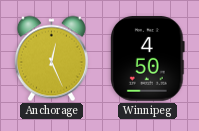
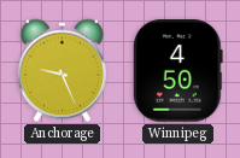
Anchorage: 12:26 -> 9:26
